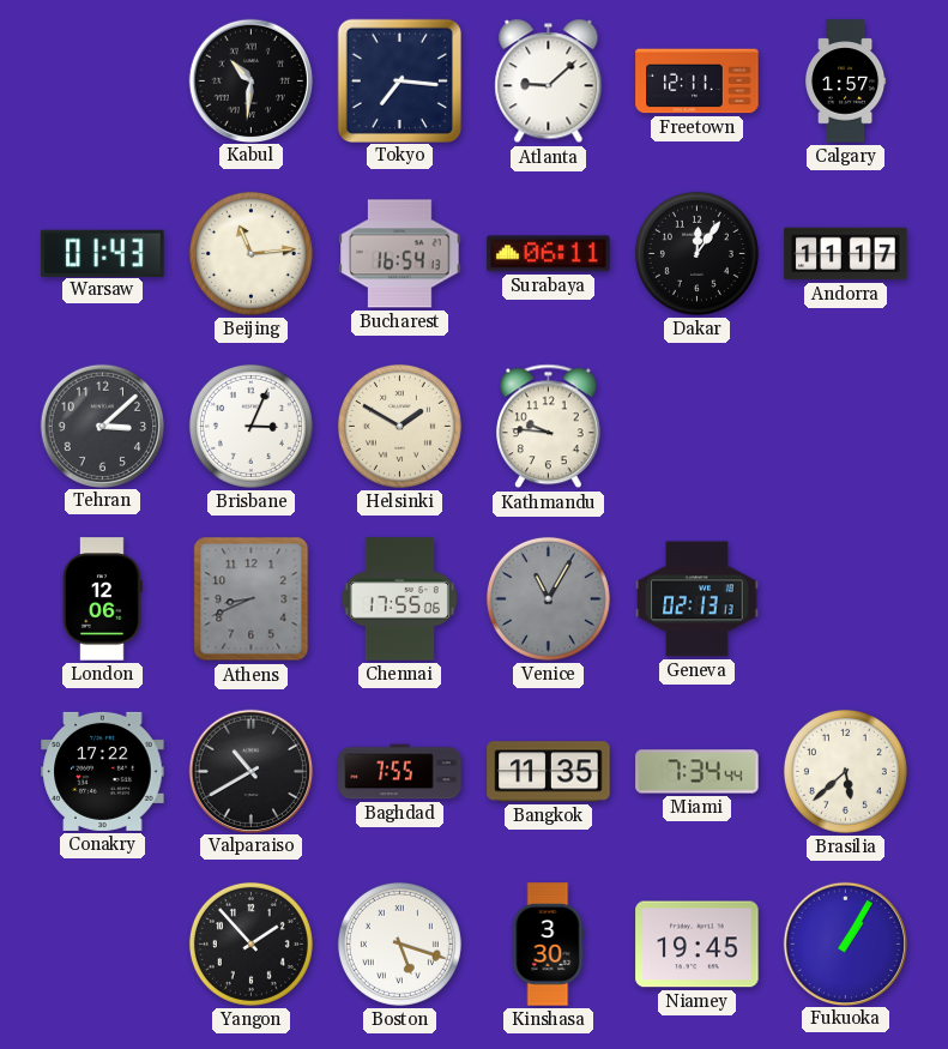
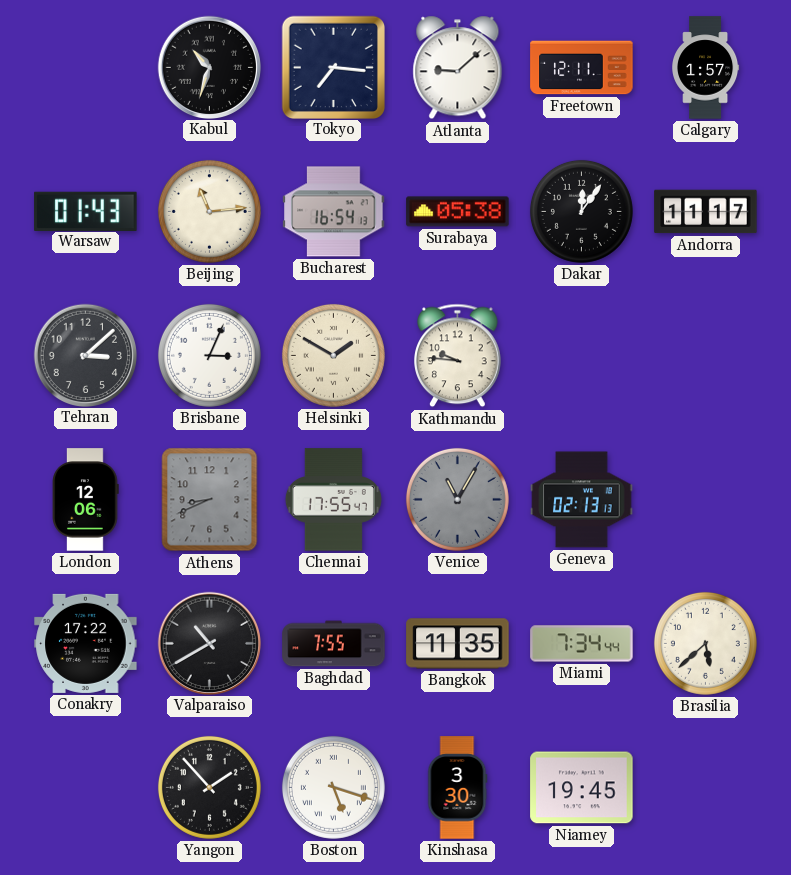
Kabul: 10:31 -> 10:33
Surabaya: 06:11 -> 05:38
Chennai: 17:55:06 -> 17:55:47
Fukuoka: 1:05 -> none
